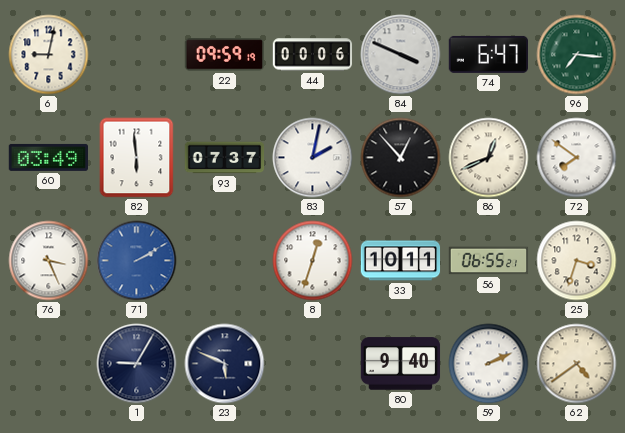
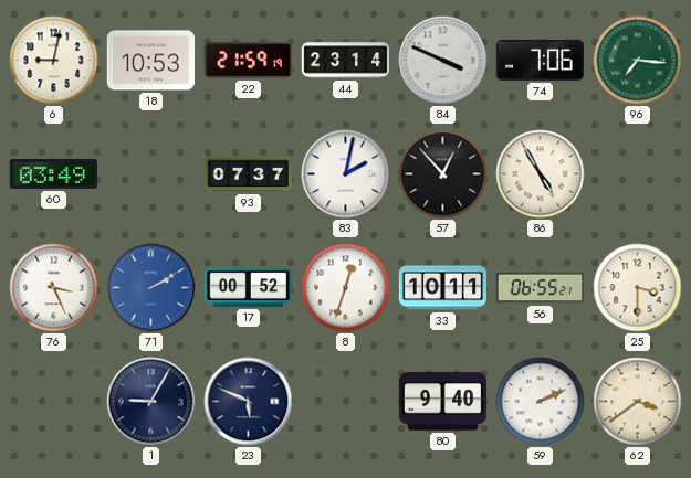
18: none -> 10:53
22: 09:59 -> 21:59
44: 00:06 -> 23:14
74: 6:47 -> 7:06
82: 5:59 -> none
86: 12:41 -> 4:55
72: 7:51 -> none
17: none -> 00:52
25: 3:33 -> 3:30
62: 4:39 -> 3:39
